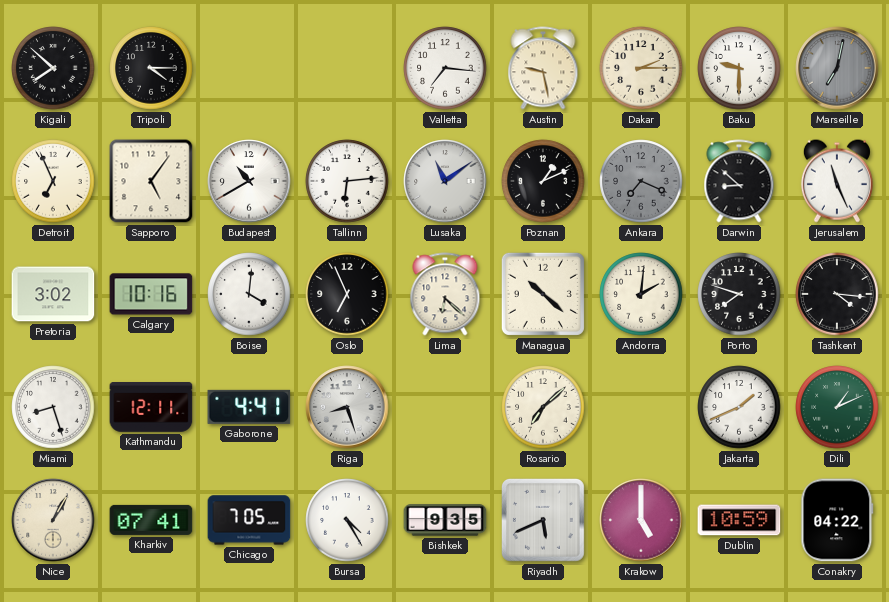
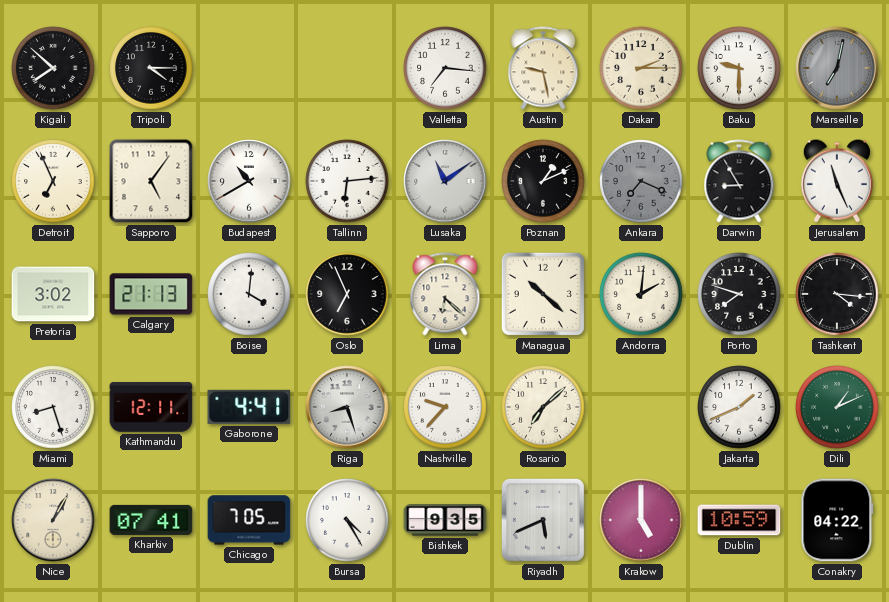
Darwin: 8:52 -> 8:55
Calgary: 10:16 -> 21:13
Nashville: none -> 9:37
